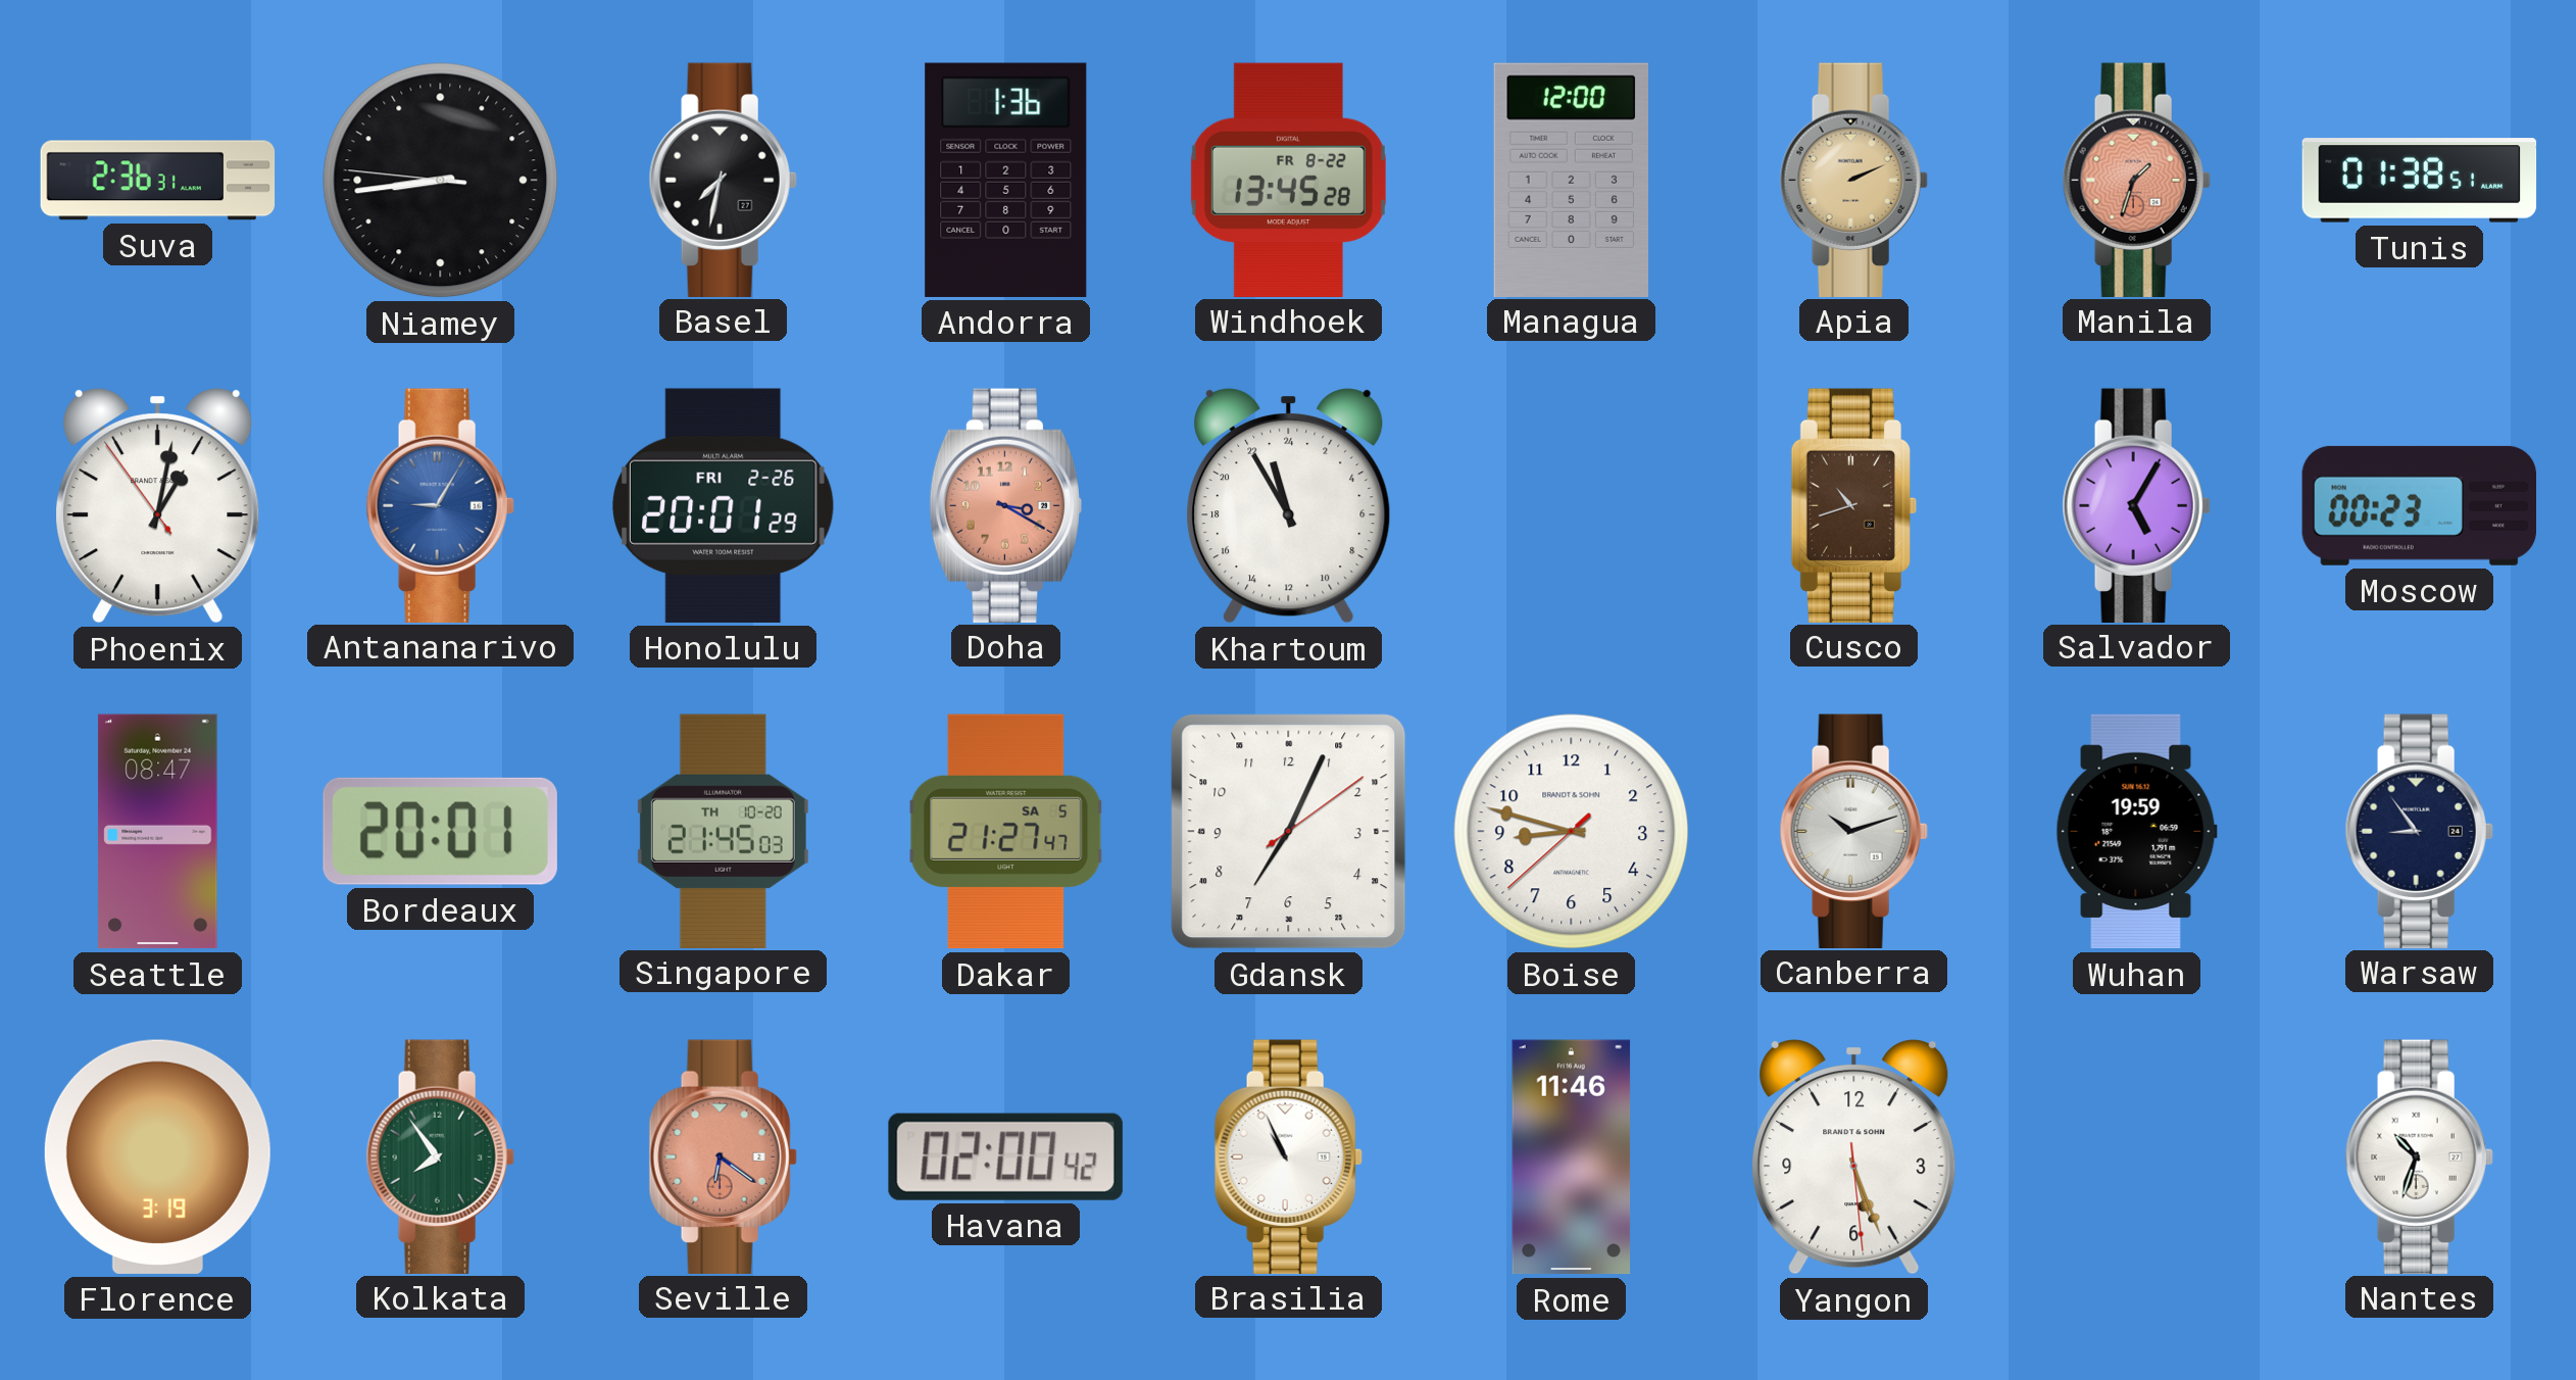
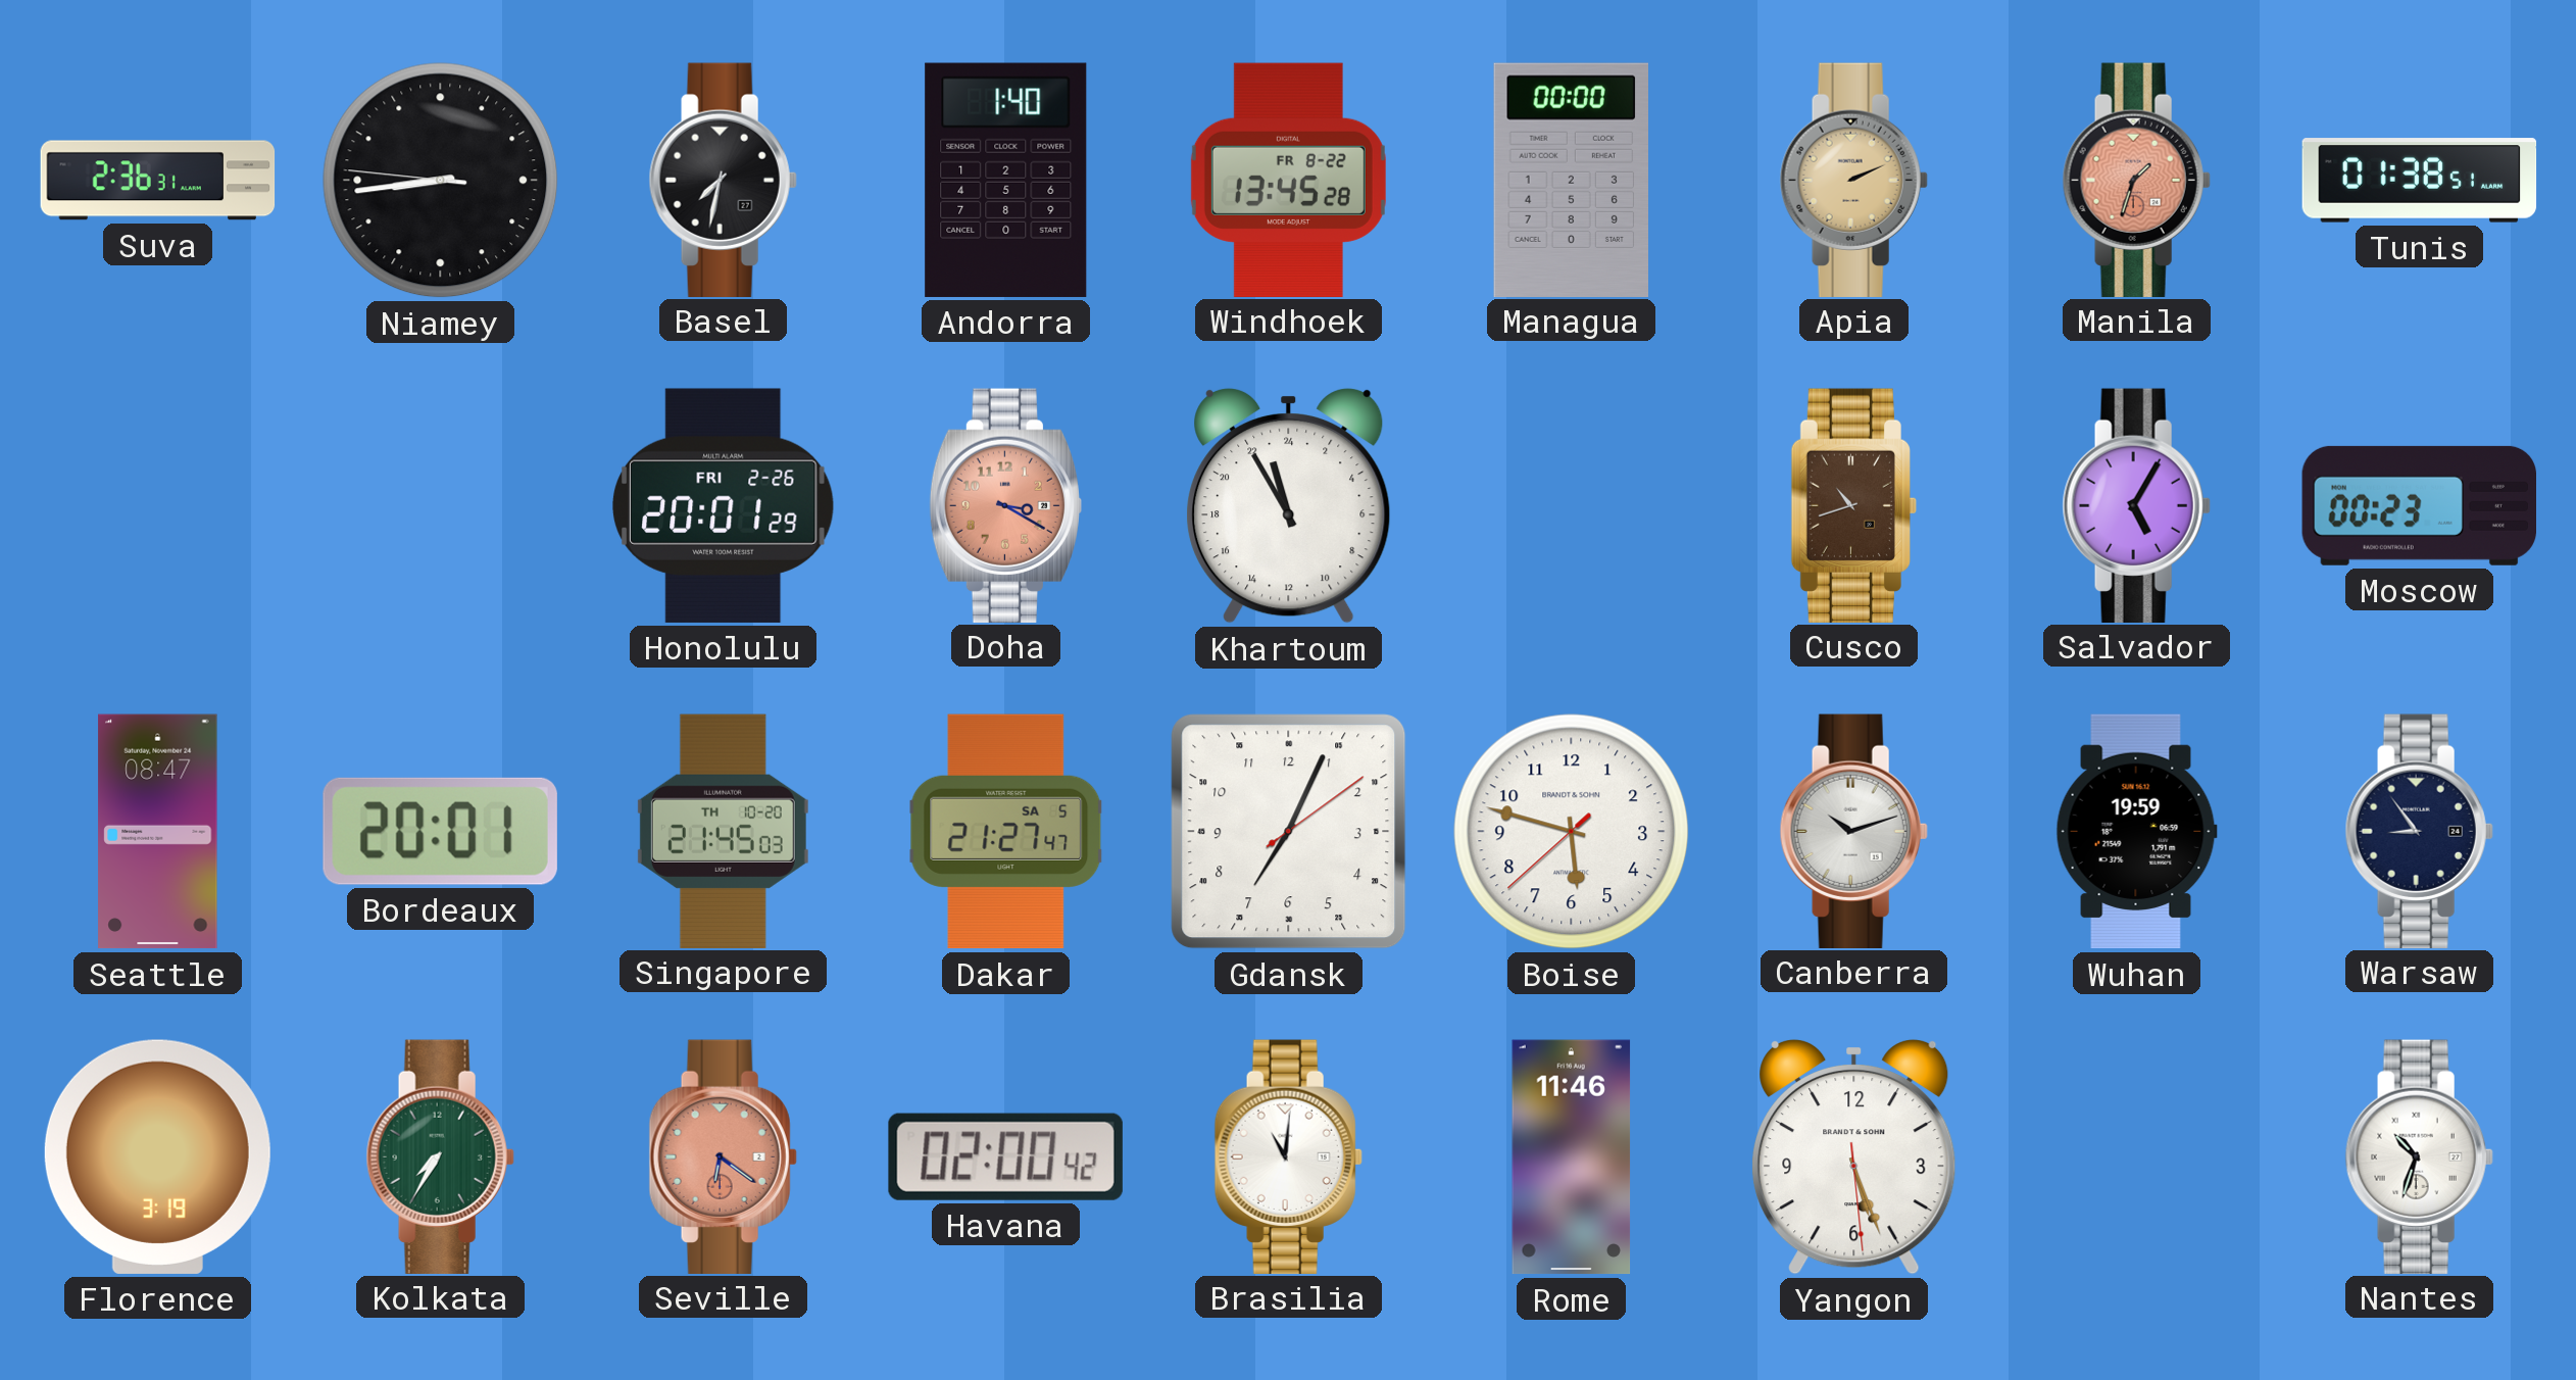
Andorra: 1:36 -> 1:40
Managua: 12:00 -> 00:00
Phoenix: 1:01 -> none
Antananarivo: 9:05 -> none
Boise: 8:47 -> 5:47
Kolkata: 7:54 -> 7:35
Brasilia: 10:56 -> 11:01
